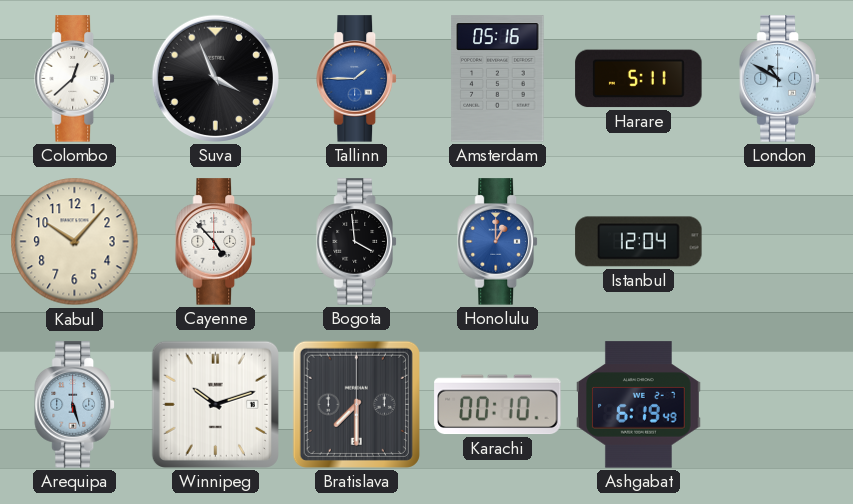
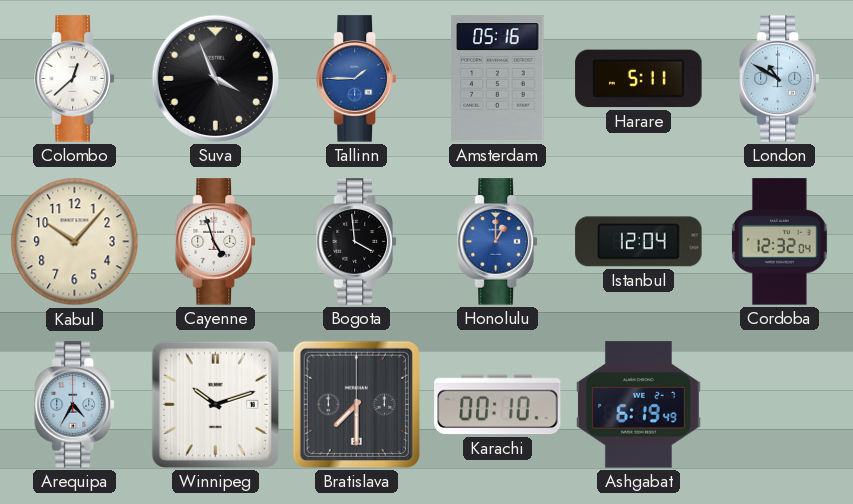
Cayenne: 4:53 -> 4:57
Cordoba: none -> 12:32
Arequipa: 5:27 -> 4:35
